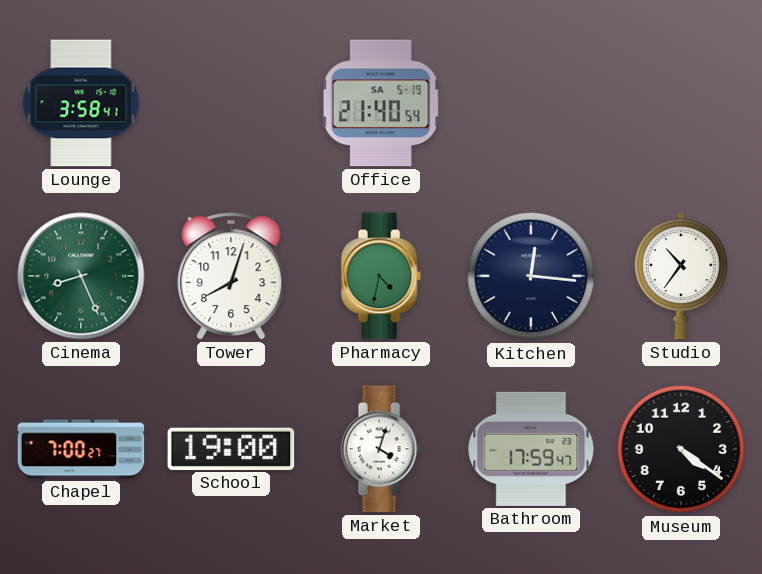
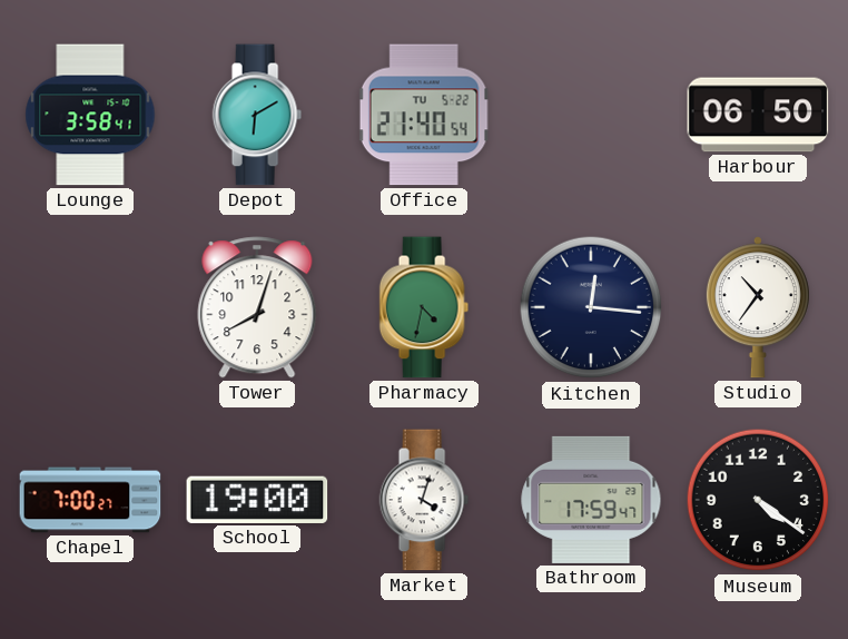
Depot: none -> 6:10
Office date: SA 5-19 -> TU 5-22
Harbour: none -> 06:50
Cinema: 8:26 -> none
